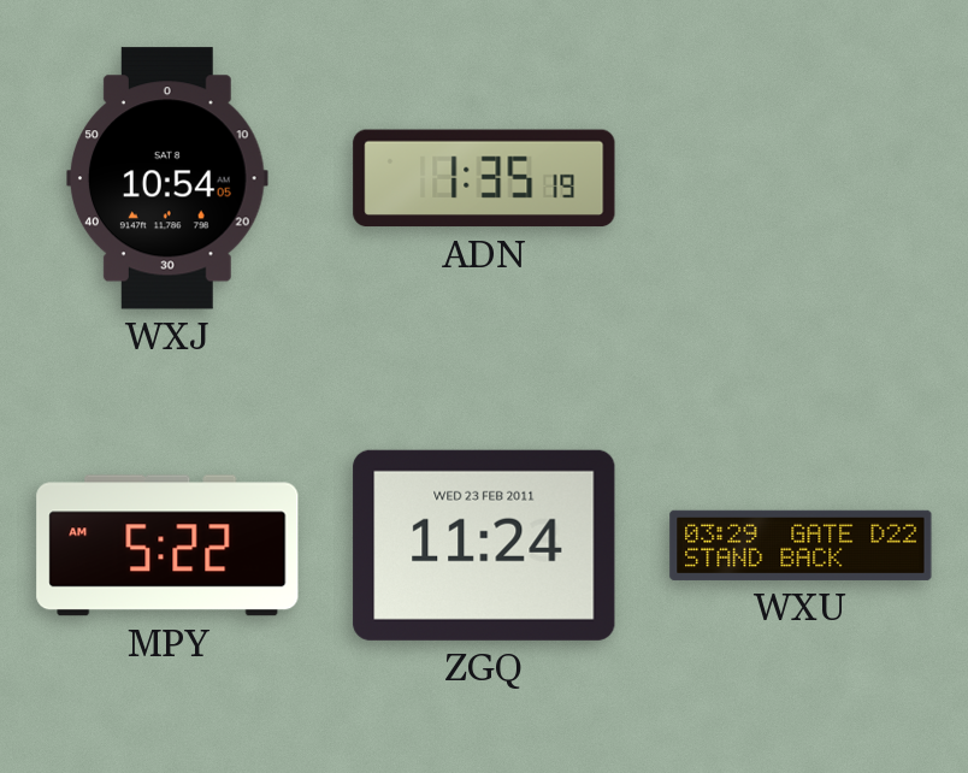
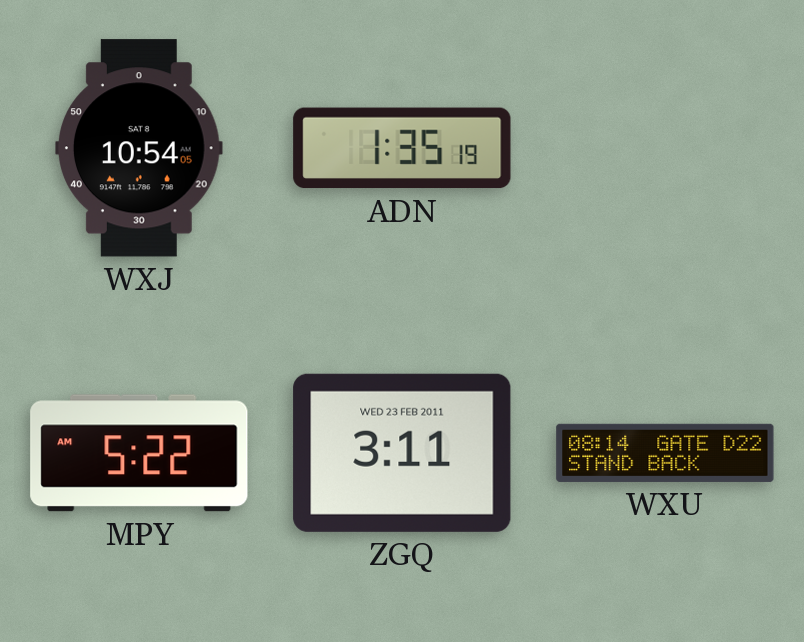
ZGQ: 11:24 -> 3:11
WXU: 03:29 -> 08:14
